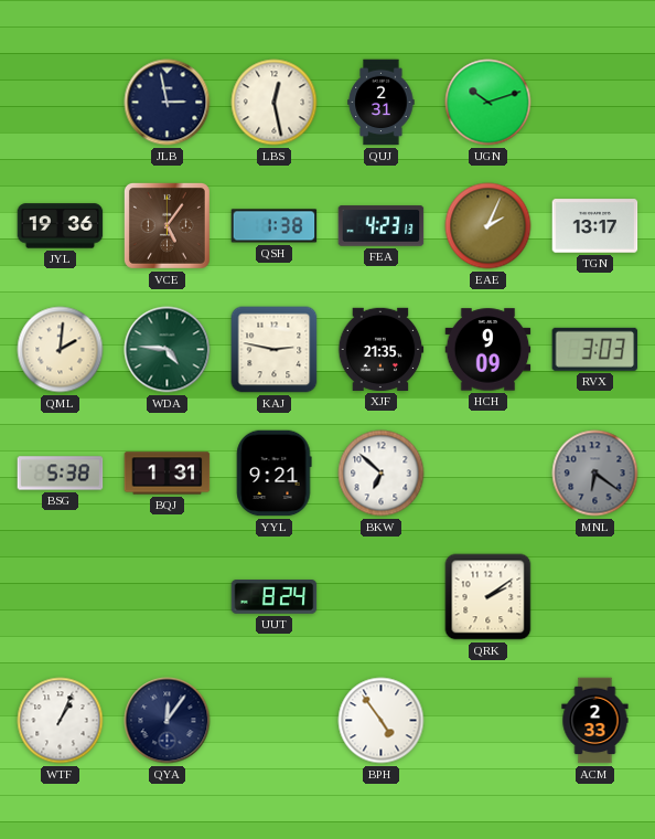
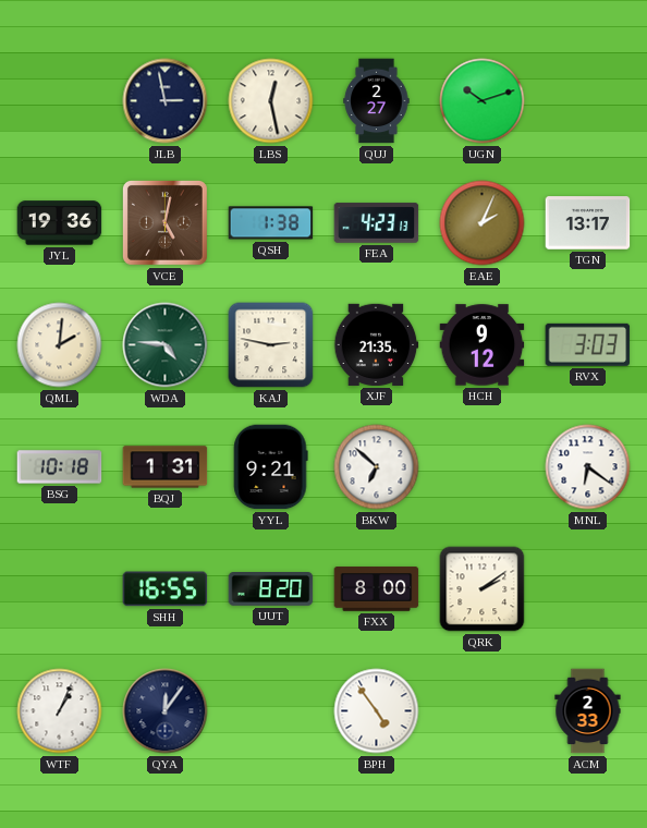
QUJ: 2:31 -> 2:27
VCE: 5:06 -> 5:02
HCH: 9:09 -> 9:12
BSG: 5:38 -> 10:18
MNL dial: grey -> white
SHH: none -> 16:55
UUT: 8:24 -> 8:20
FXX: none -> 8:00
